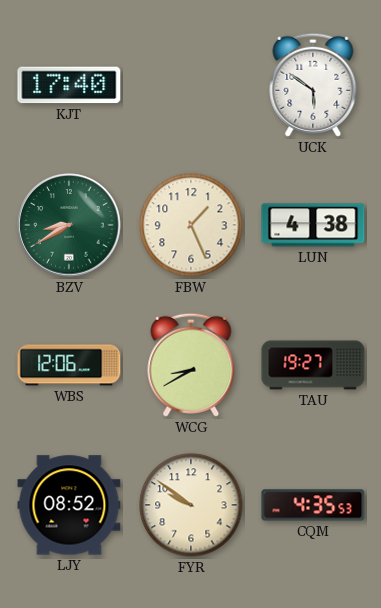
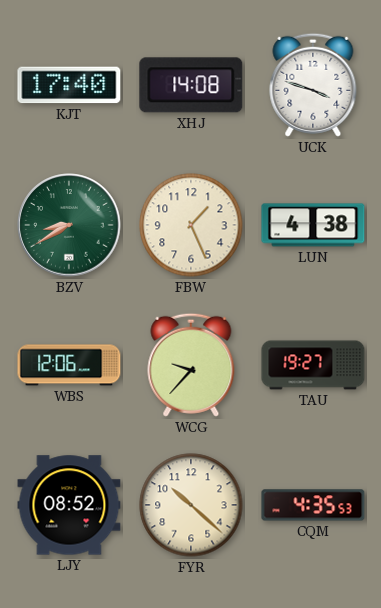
XHJ: none -> 14:08
UCK: 5:51 -> 3:48
WCG: 8:40 -> 9:37
FYR: 9:51 -> 10:22
